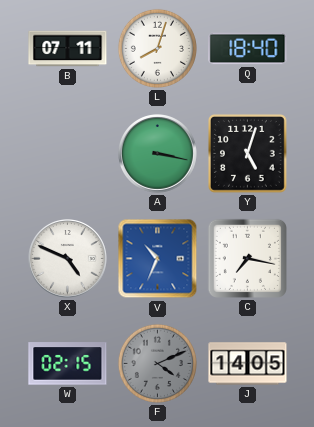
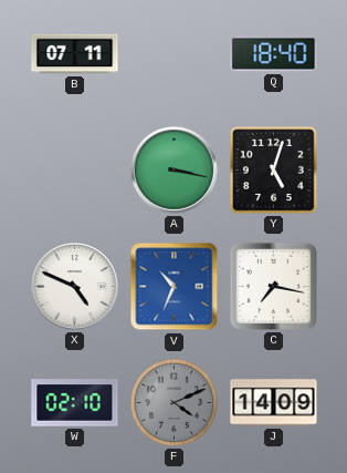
L: 8:03 -> none
W: 02:15 -> 02:10
J: 14:05 -> 14:09
